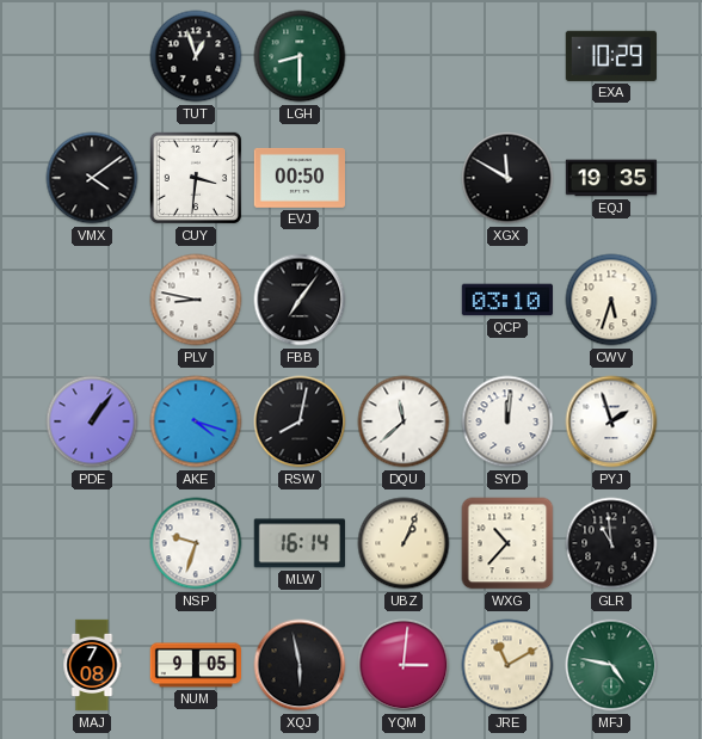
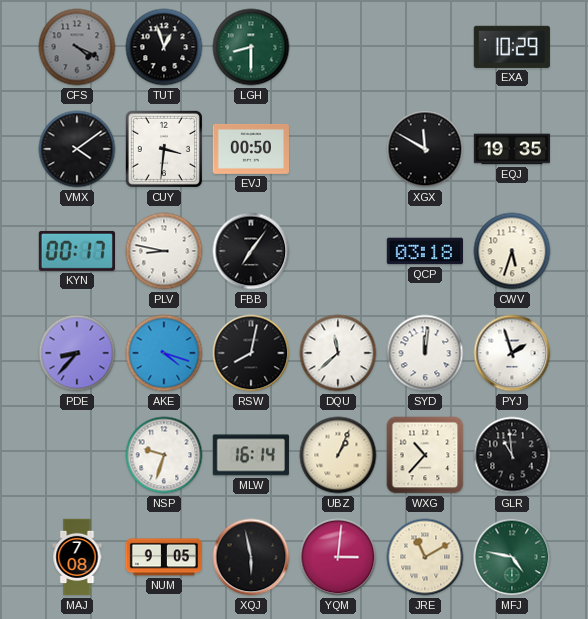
CFS: none -> 4:19
KYN: none -> 00:17
QCP: 03:10 -> 03:18
PDE: 1:06 -> 8:37
